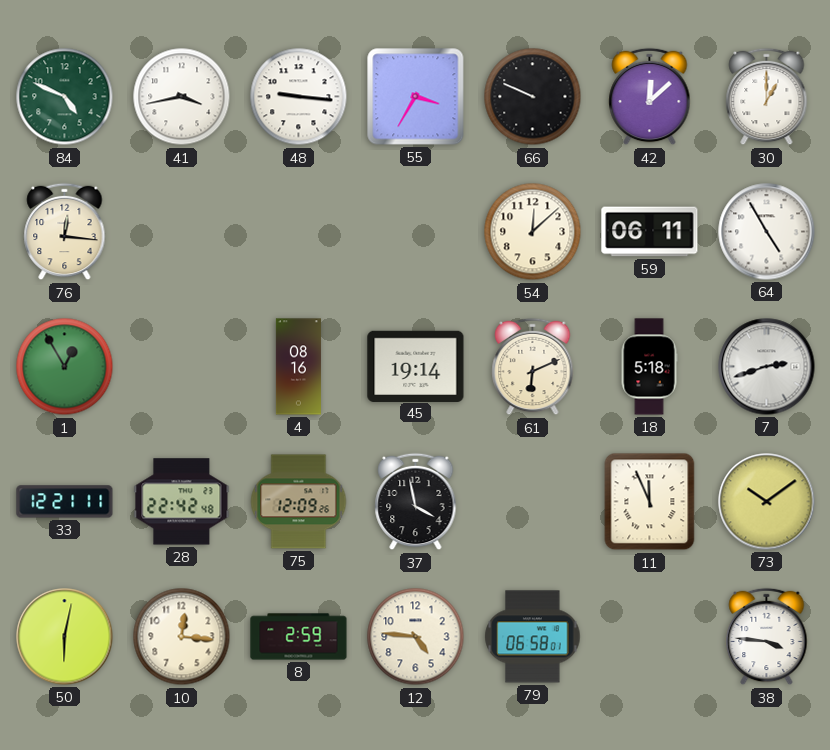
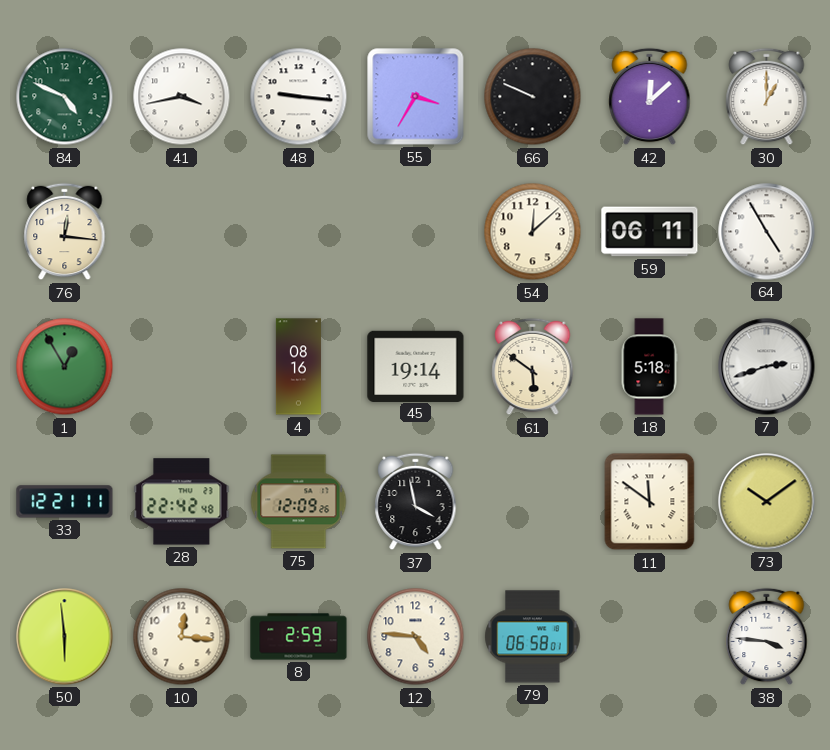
61: 6:11 -> 5:51
11: 11:56 -> 11:51
50: 6:02 -> 5:59
